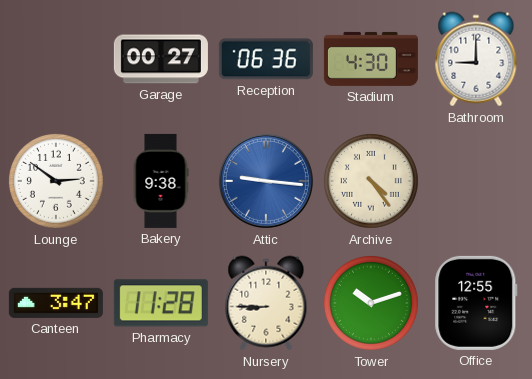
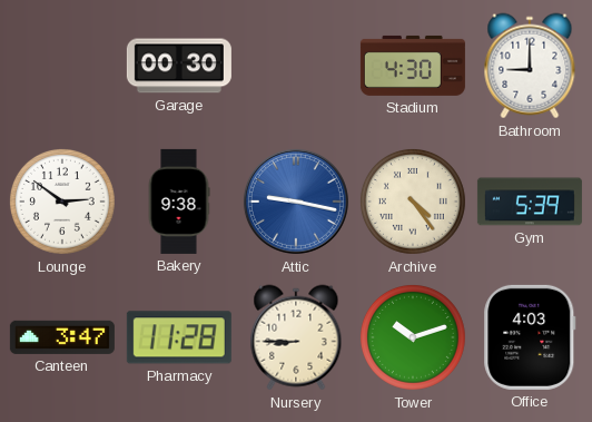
Garage: 00:27 -> 00:30
Reception: 06:36 -> none
Attic: 9:16 -> 9:17
Gym: none -> 5:39
Office: 12:55 -> 4:03
